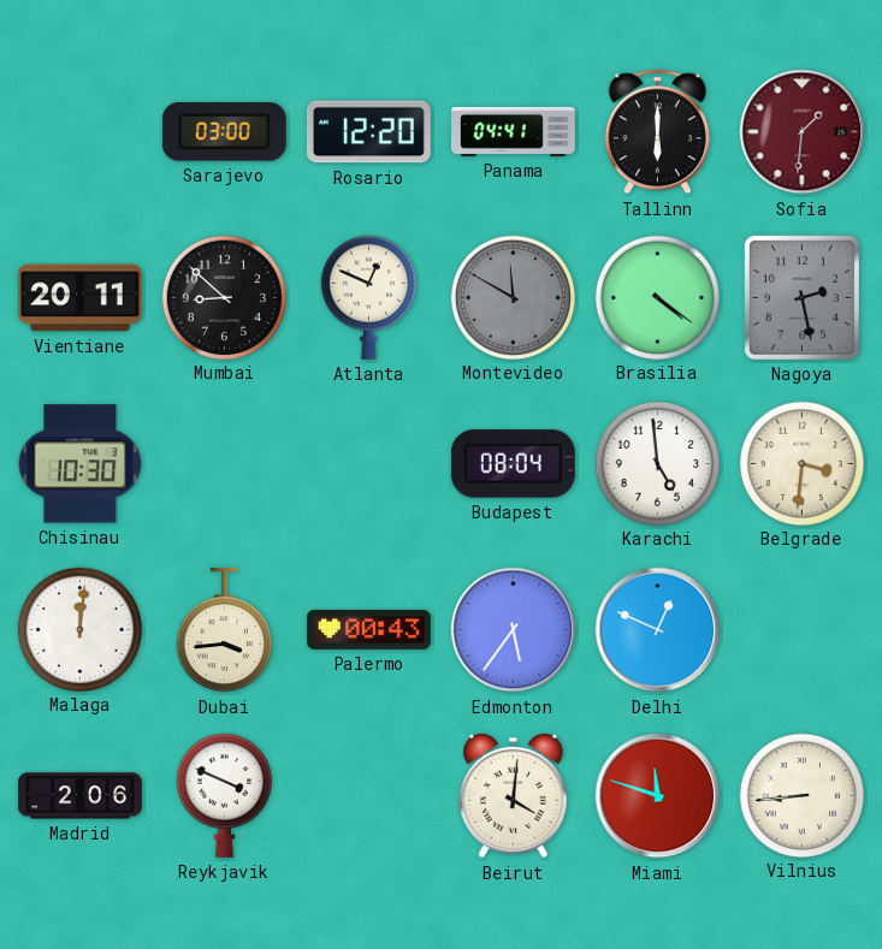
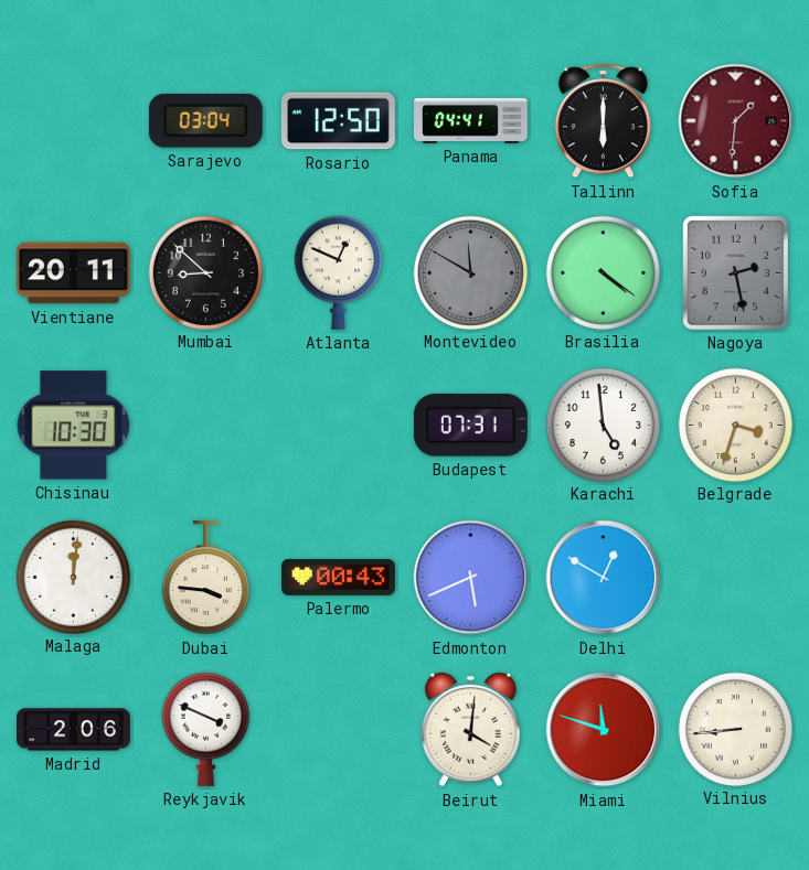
Sarajevo: 03:00 -> 03:04
Rosario: 12:20 -> 12:50
Budapest: 08:04 -> 07:31
Belgrade: 3:31 -> 3:33
Dubai: 3:44 -> 3:46
Edmonton: 5:36 -> 5:41
Delhi: 12:49 -> 12:50
